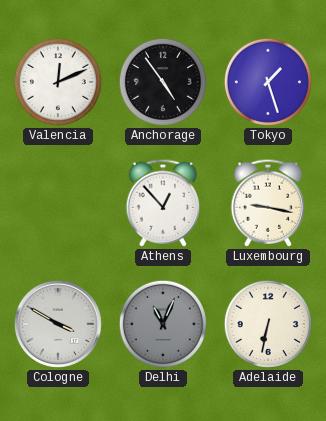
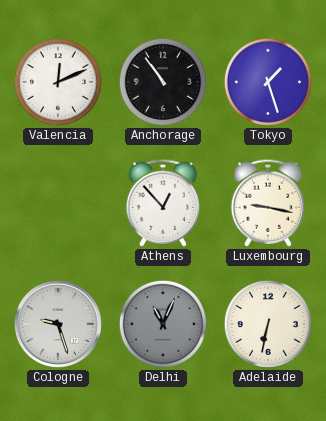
Anchorage: 4:54 -> 10:54
Cologne: 3:50 -> 9:27
